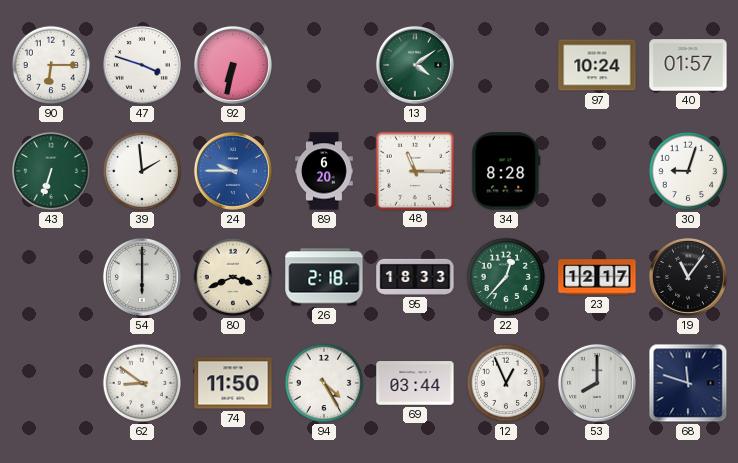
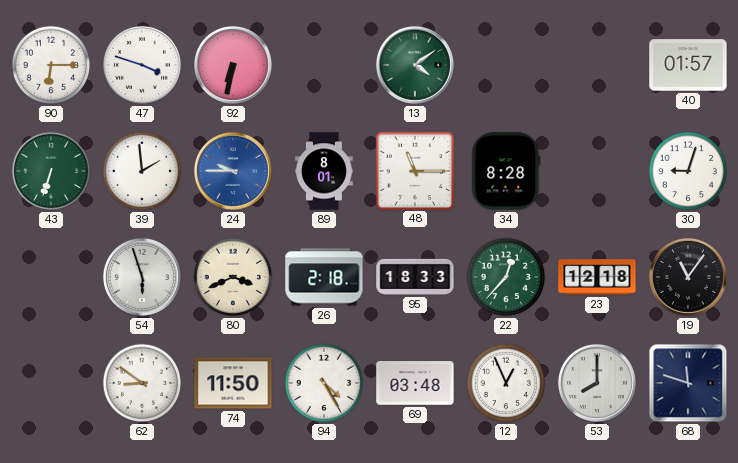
97: 10:24 -> none
89: 6:20 -> 8:01
54: 6:00 -> 5:57
23: 12:17 -> 12:18
69: 03:44 -> 03:48
